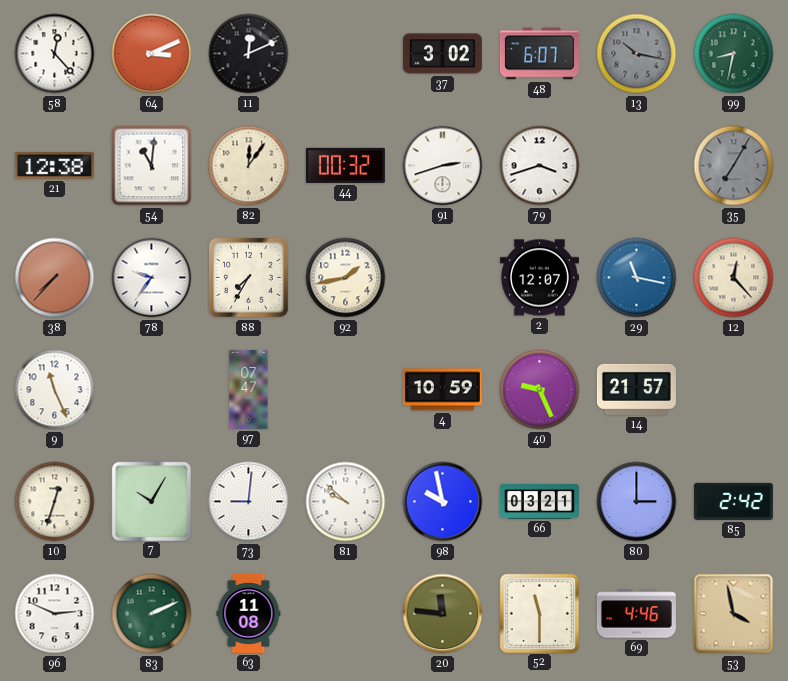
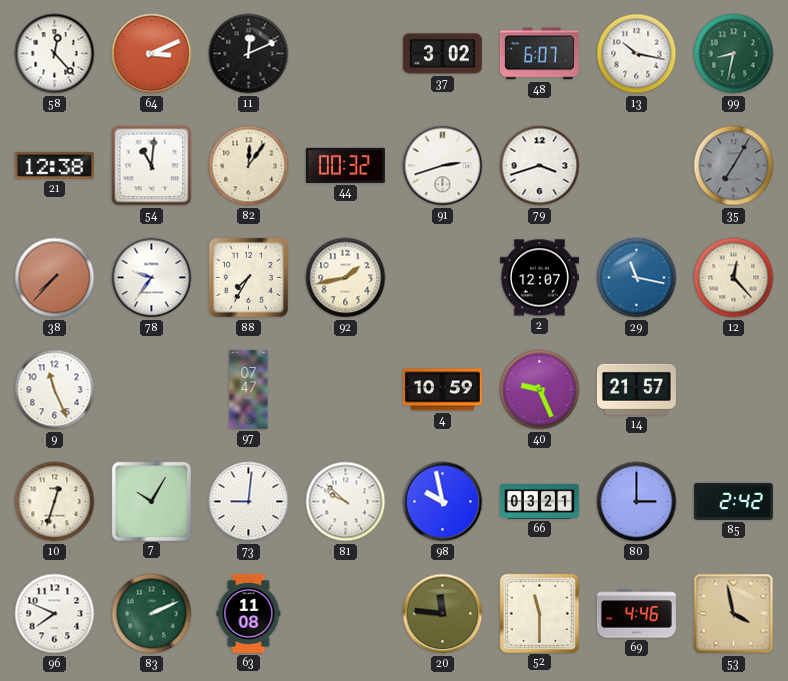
13 dial: grey -> white
96: 2:49 -> 7:49
